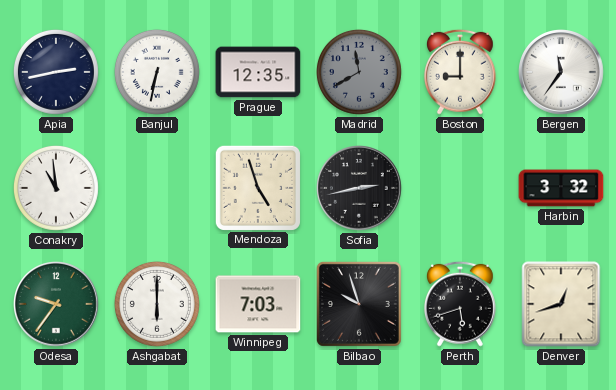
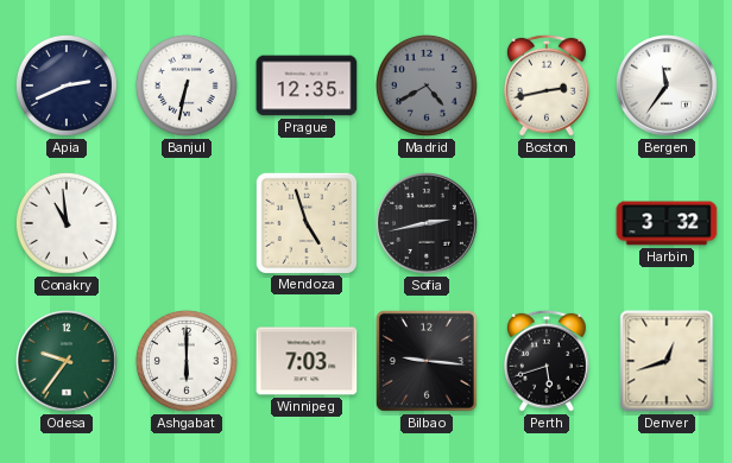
Apia: 2:43 -> 2:41
Madrid: 11:40 -> 4:40
Boston: 9:00 -> 2:43
Bilbao: 9:57 -> 9:16
